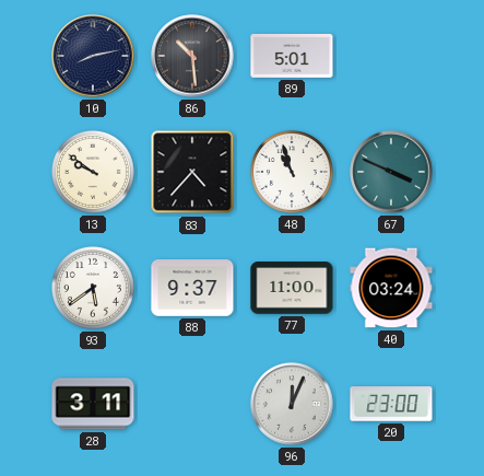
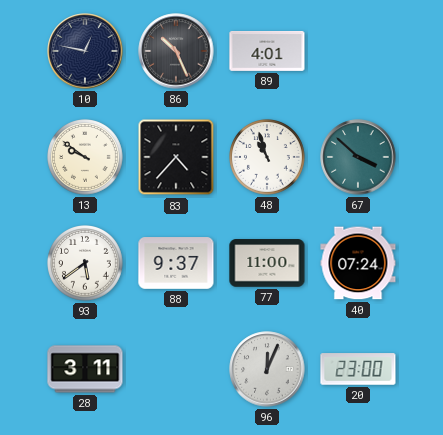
10: 8:13 -> 12:47
86: 10:29 -> 10:26
89: 5:01 -> 4:01
67: 3:49 -> 3:52
40: 03:24 -> 07:24
